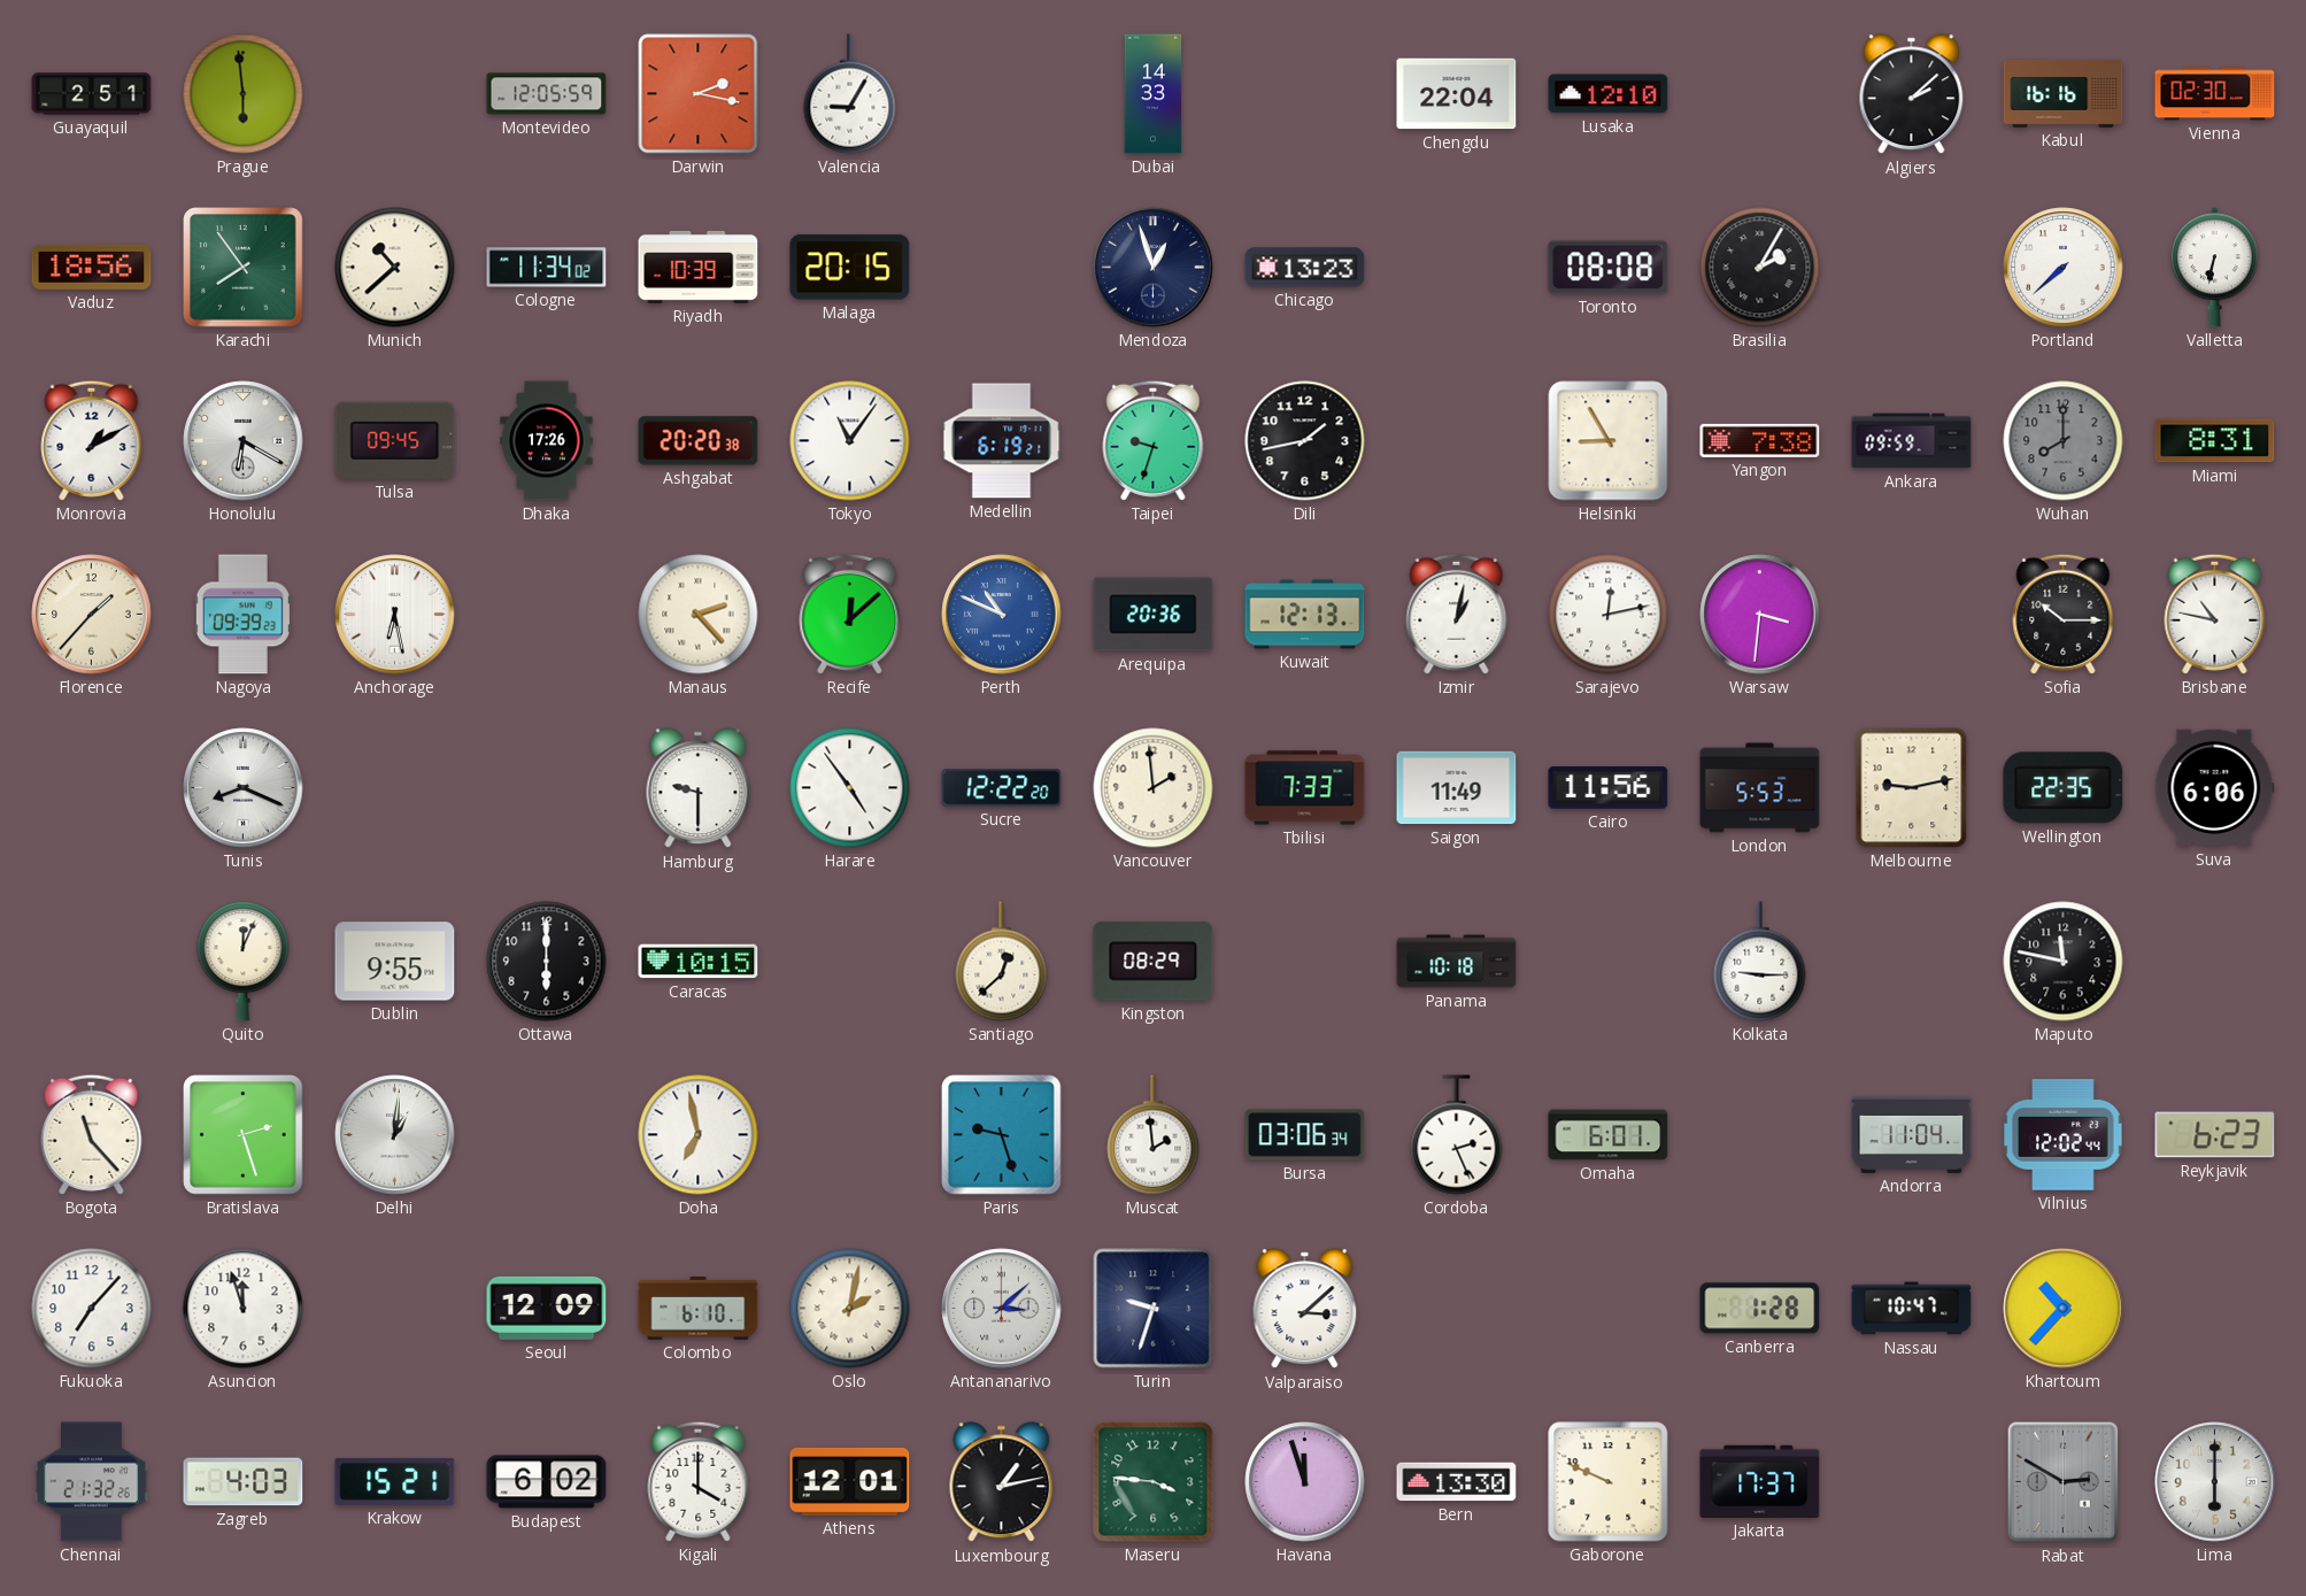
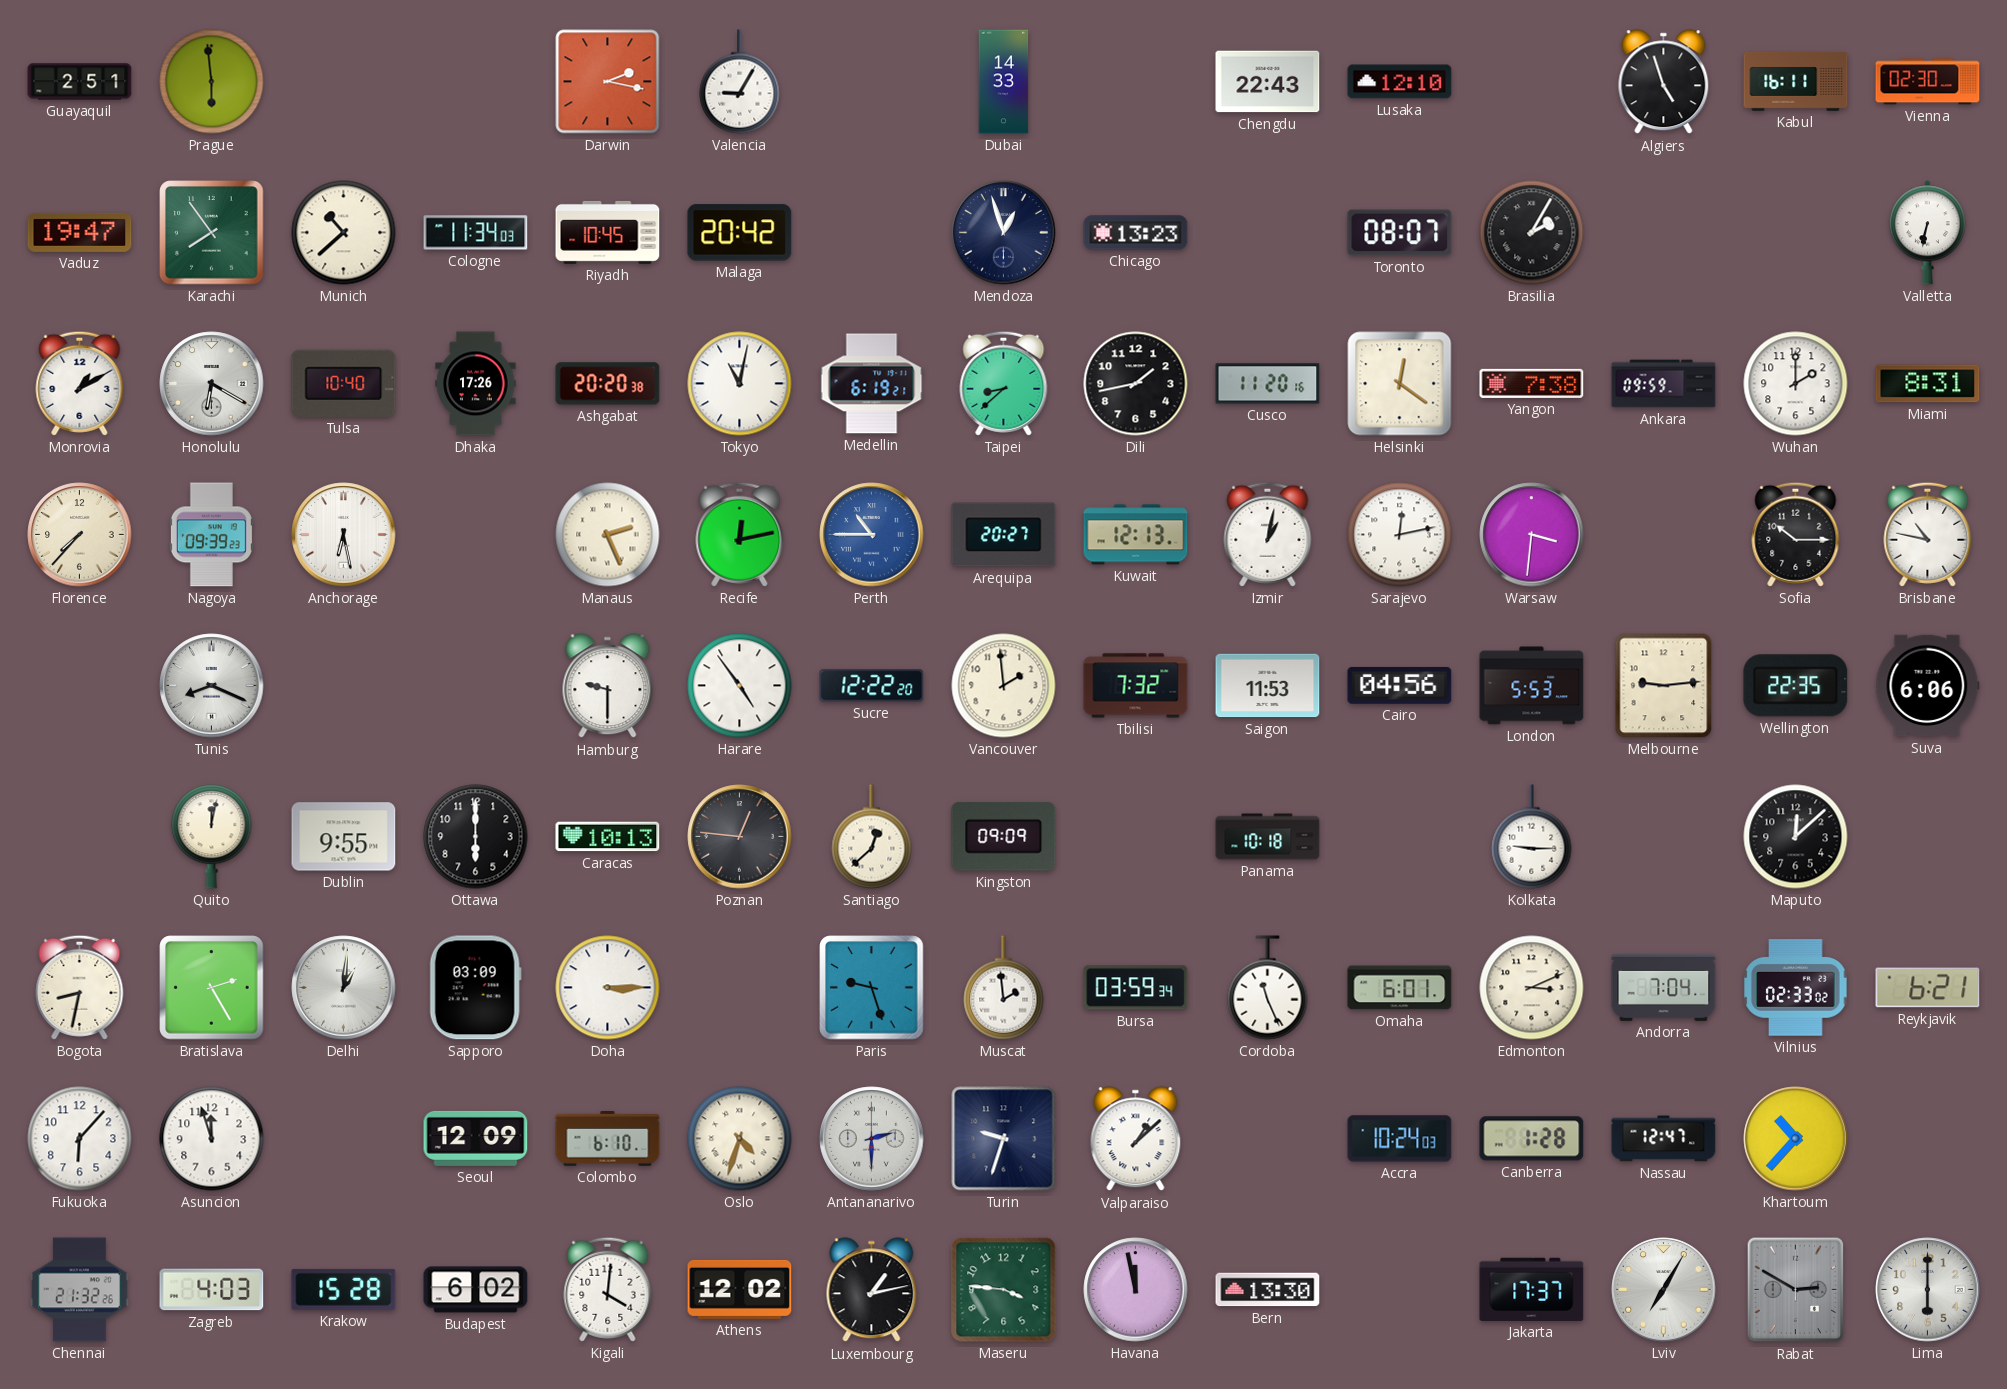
Montevideo: 12:05 -> none
Chengdu: 22:04 -> 22:43
Algiers: 2:08 -> 4:57
Kabul: 16:16 -> 16:11
Vaduz: 18:56 -> 19:47
Cologne: 11:34:02 -> 11:34:03
Riyadh: 10:39 -> 10:45
Malaga: 20:15 -> 20:42
Toronto: 08:08 -> 08:07
Portland: 7:38 -> none
Tulsa: 09:45 -> 10:40
Tokyo: 11:06 -> 11:02
Taipei: 9:33 -> 8:38
Cusco: none -> 11:20
Helsinki: 8:55 -> 12:21
Wuhan: 8:00 -> 2:00
Wuhan dial: grey -> white
Florence: 1:37 -> 7:37
Manaus: 2:23 -> 2:26
Recife: 12:08 -> 12:13
Perth: 10:49 -> 10:45
Arequipa: 20:36 -> 20:27
Tbilisi: 7:33 -> 7:32
Saigon: 11:49 -> 11:53
Cairo: 11:56 -> 04:56
Melbourne: 9:13 -> 9:14
Quito: 12:04 -> 12:02
Caracas: 10:15 -> 10:13
Poznan: none -> 12:46
Kingston: 08:29 -> 09:09
Maputo: 11:47 -> 12:08
Bogota: 11:23 -> 8:32
Bratislava: 2:27 -> 2:25
Sapporo: none -> 03:09
Doha: 6:58 -> 3:15
Bursa: 03:06 -> 03:59
Cordoba: 2:26 -> 11:26
Edmonton: none -> 3:11
Andorra: 11:04 -> 7:04
Vilnius: 12:02 -> 02:33
Reykjavik: 6:23 -> 6:21
Fukuoka: 7:07 -> 6:07
Oslo: 2:02 -> 4:33
Antananarivo: 3:08 -> 2:30
Valparaiso: 3:08 -> 1:08
Accra: none -> 10:24
Nassau: 10:47 -> 12:47
Krakow: 15:21 -> 15:28
Kigali: 4:00 -> 4:01
Athens: 12:01 -> 12:02
Havana: 11:57 -> 11:58
Gaborone: 9:49 -> none
Lviv: none -> 7:05
